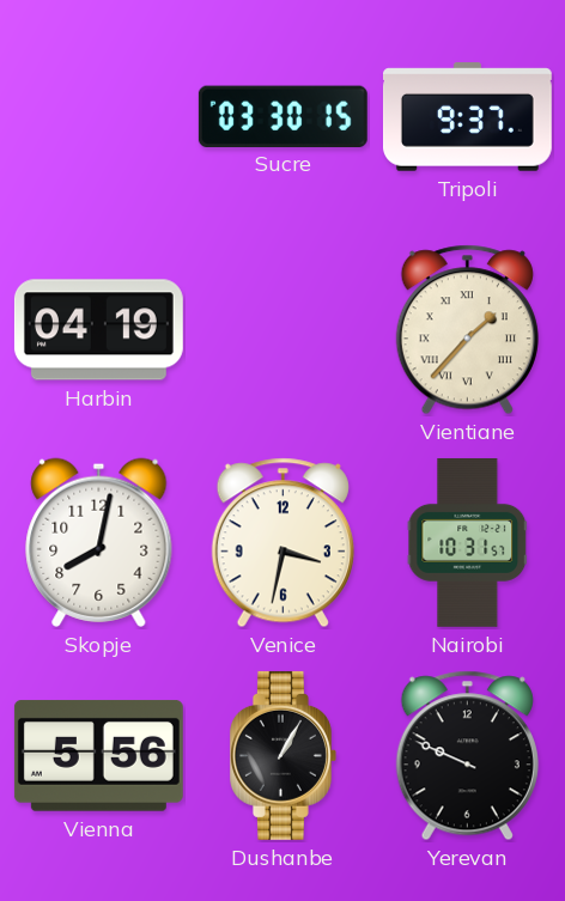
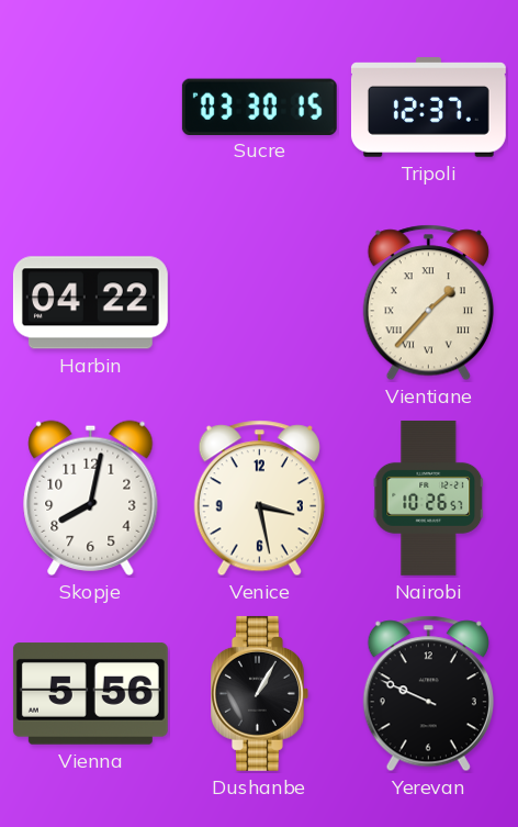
Tripoli: 9:37 -> 12:37
Harbin: 04:19 -> 04:22
Venice: 3:32 -> 3:28
Nairobi: 10:31 -> 10:26
